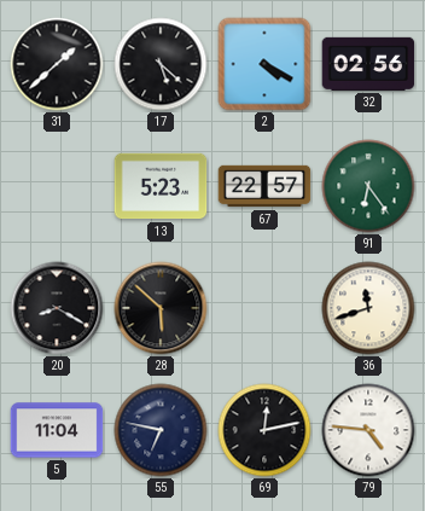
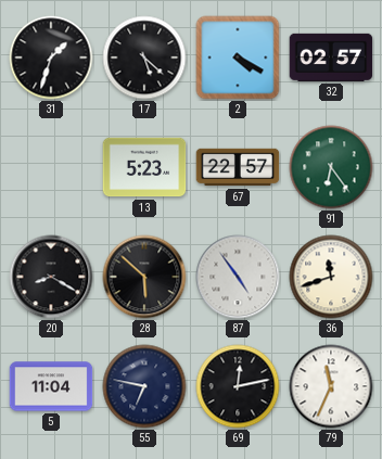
31: 1:38 -> 1:33
32: 02:56 -> 02:57
87: none -> 4:54
79: 4:46 -> 11:34
